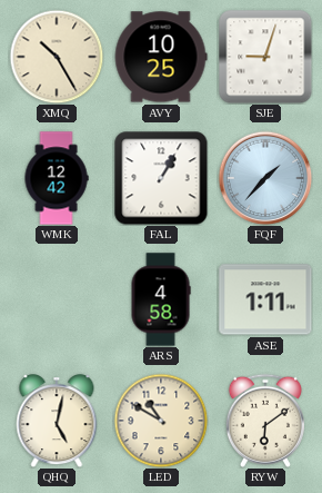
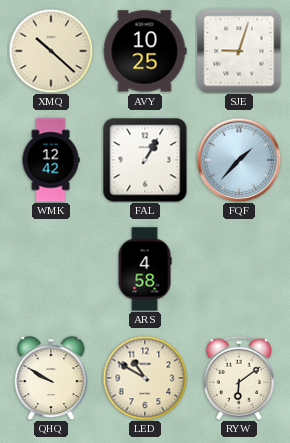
XMQ: 10:25 -> 10:22
ASE: 1:11 -> none
QHQ: 5:02 -> 9:50
